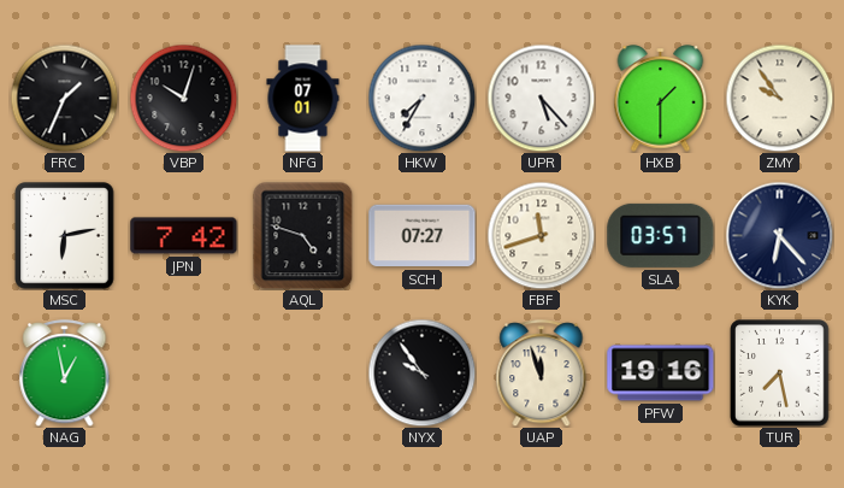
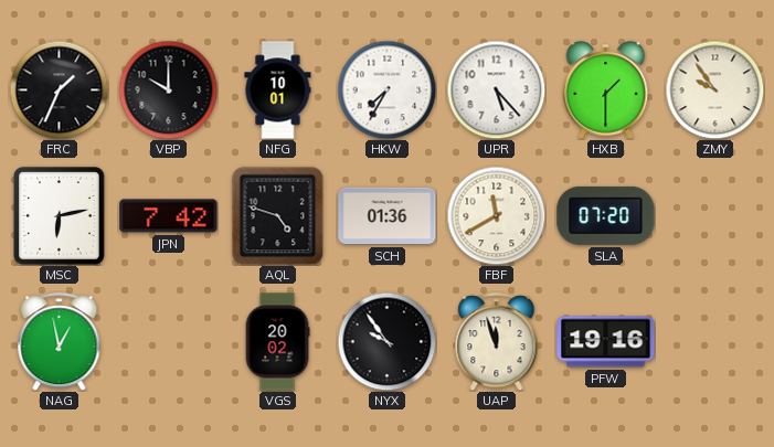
VBP: 10:03 -> 10:00
NFG: 07:01 -> 10:01
SCH: 07:27 -> 01:36
FBF: 11:42 -> 11:40
SLA: 03:57 -> 07:20
KYK: 6:23 -> none
VGS: none -> 20:02
TUR: 7:28 -> none
